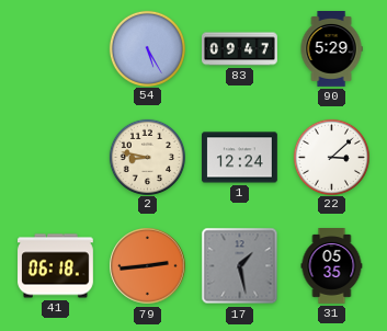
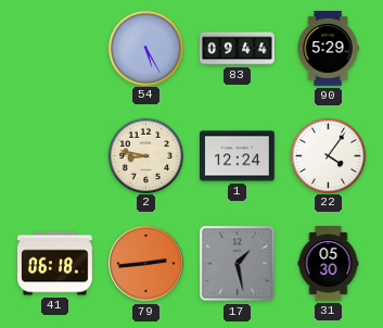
83: 09:47 -> 09:44
22: 3:08 -> 4:06
31: 05:35 -> 05:30
